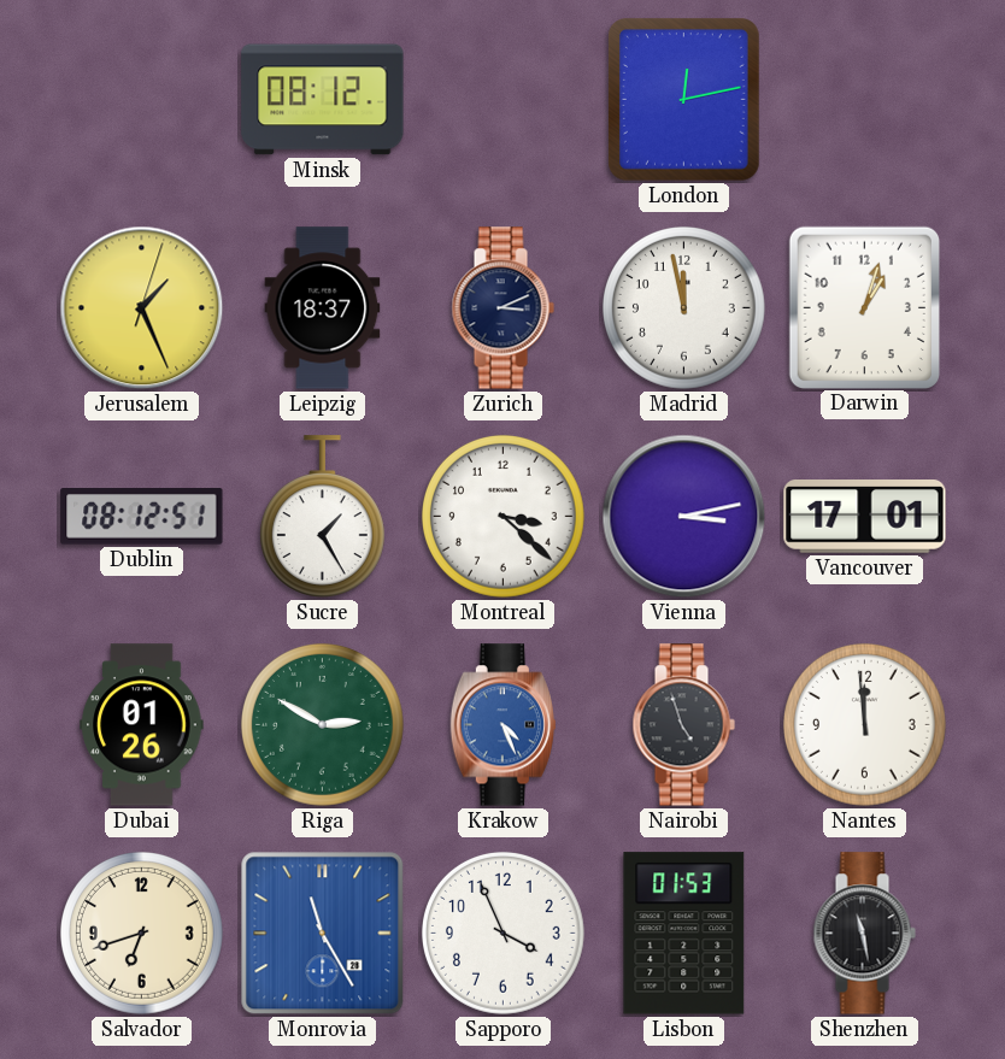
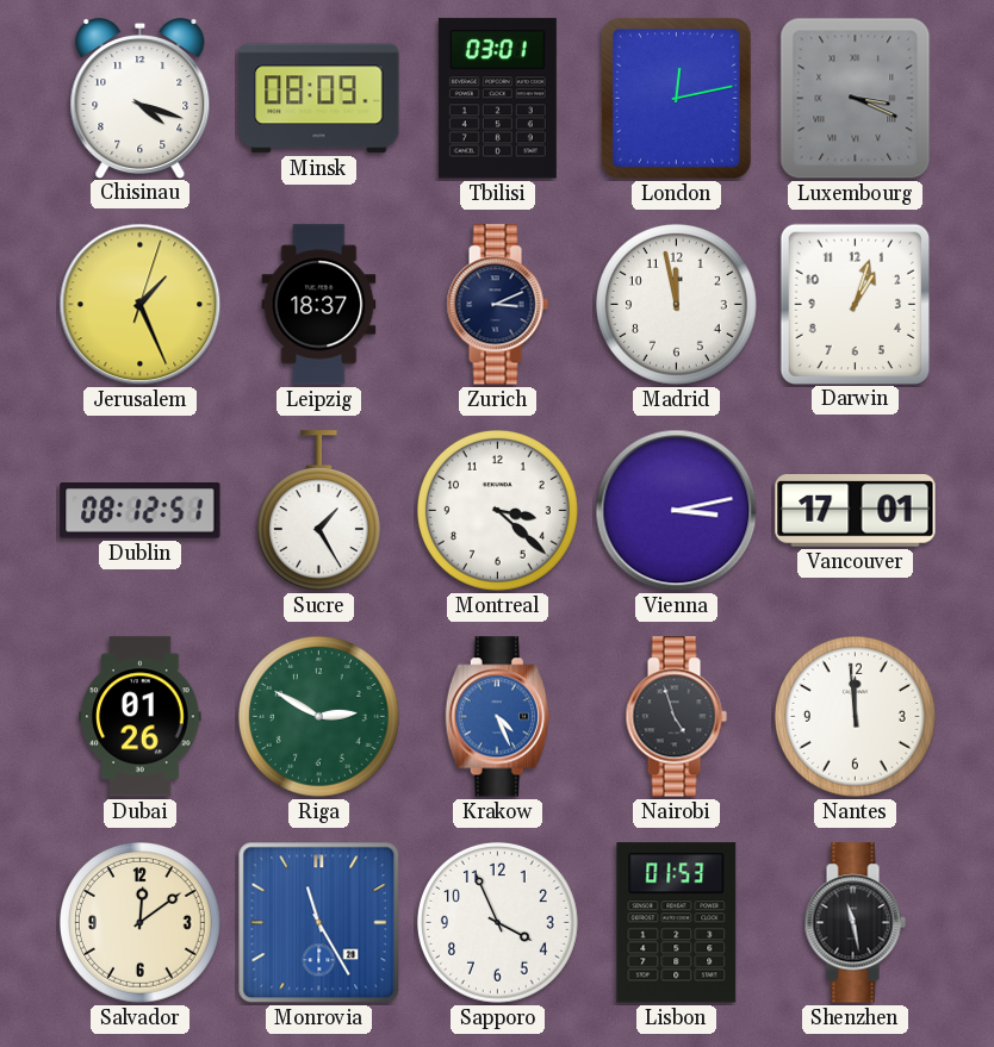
Chisinau: none -> 4:18
Minsk: 08:12 -> 08:09
Tbilisi: none -> 03:01
Luxembourg: none -> 3:19
Salvador: 6:42 -> 12:09
